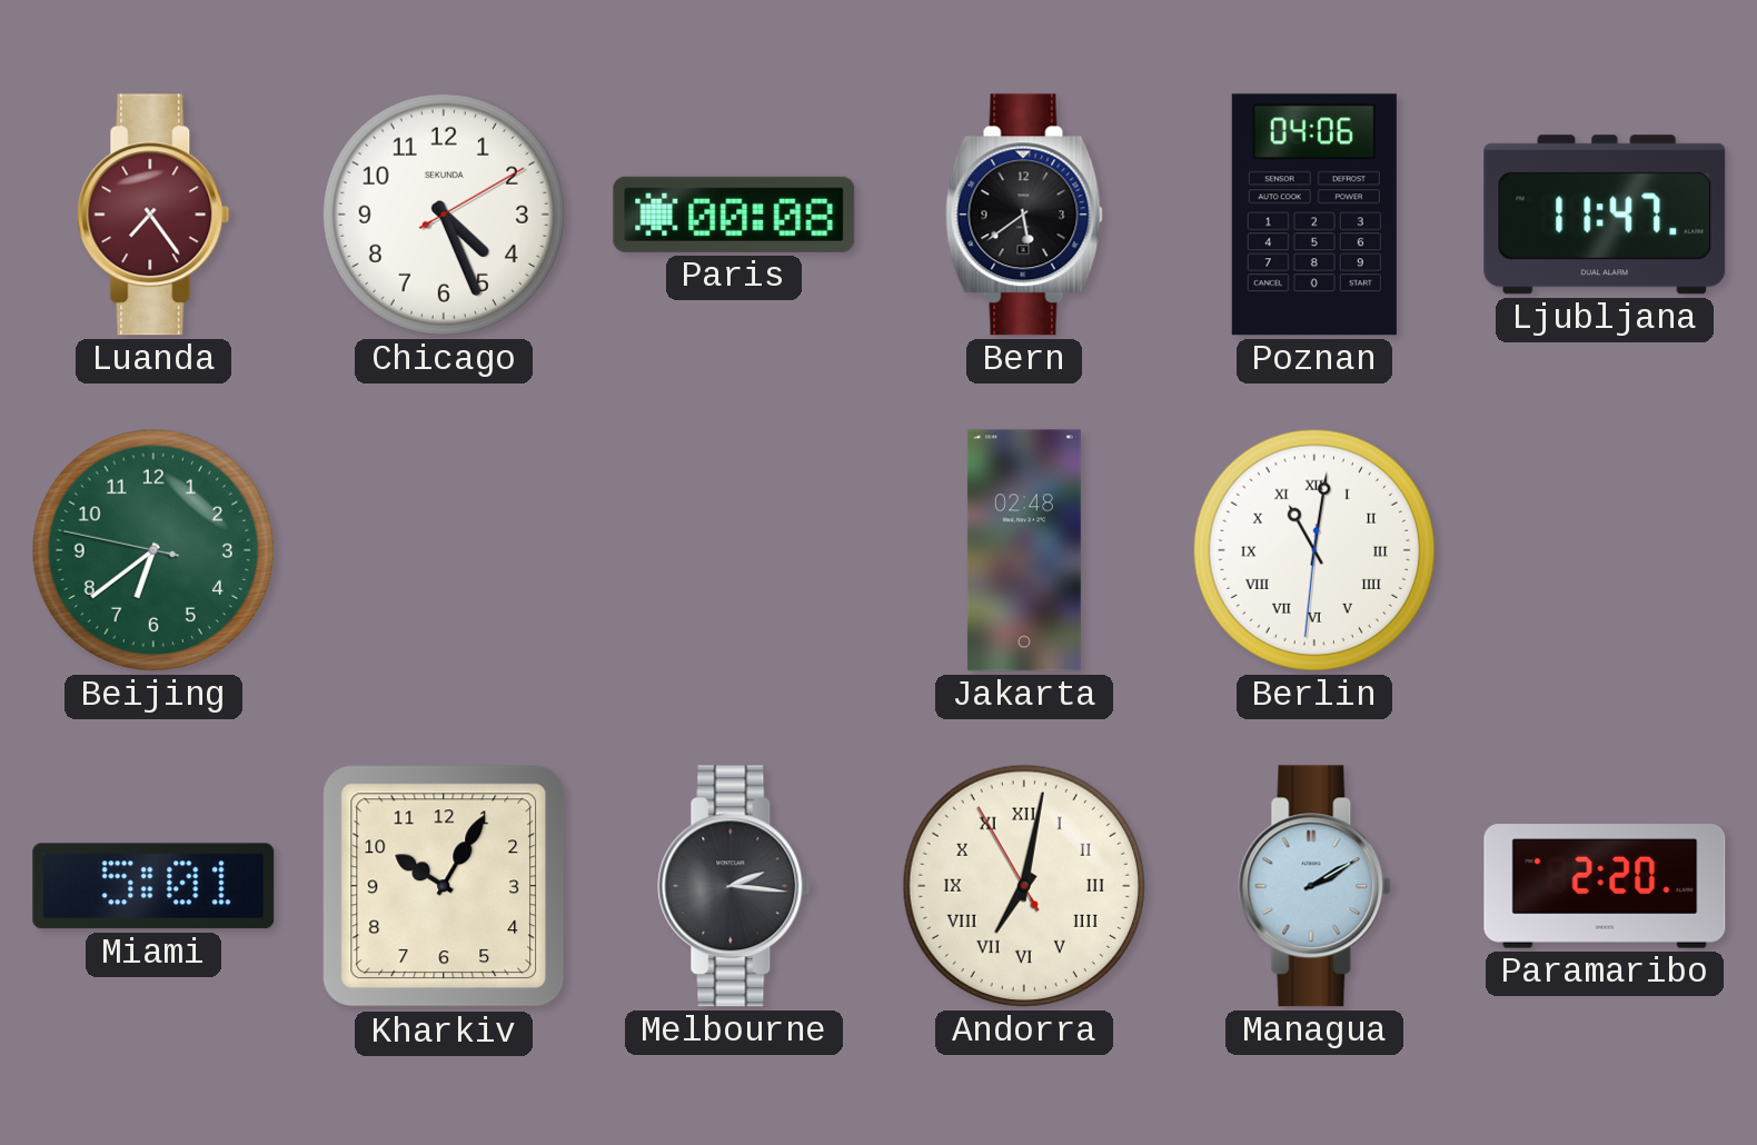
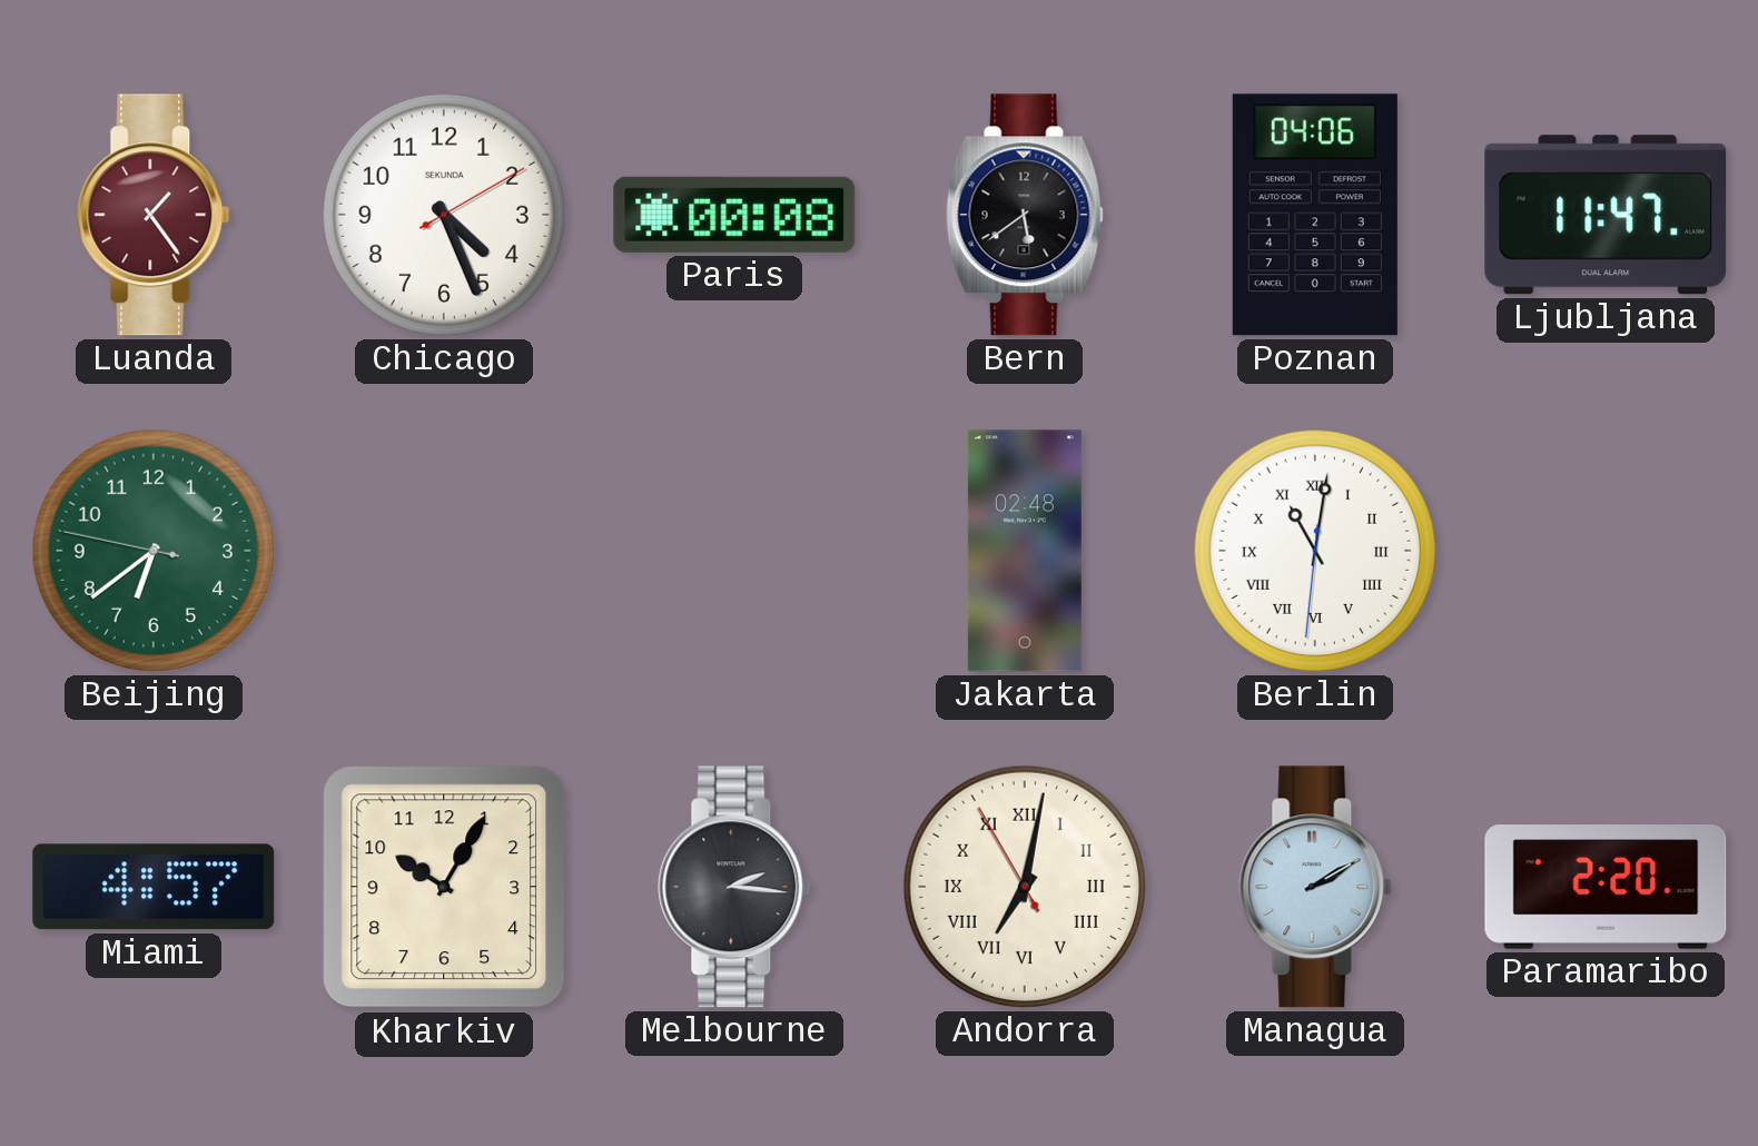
Luanda: 7:24 -> 1:24
Miami: 5:01 -> 4:57
